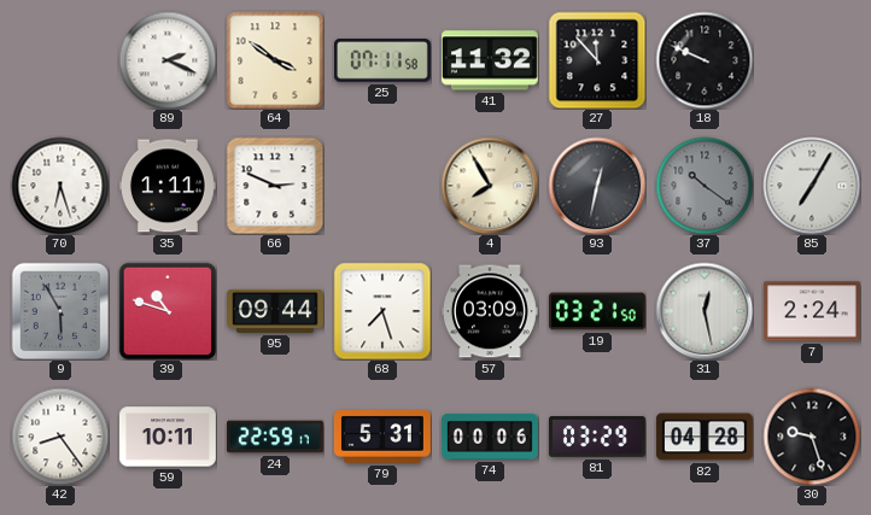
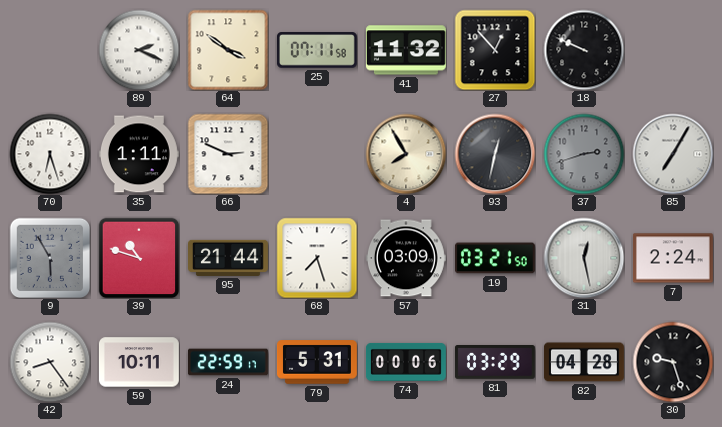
27: 11:53 -> 12:53
37: 10:21 -> 2:42
95: 09:44 -> 21:44
